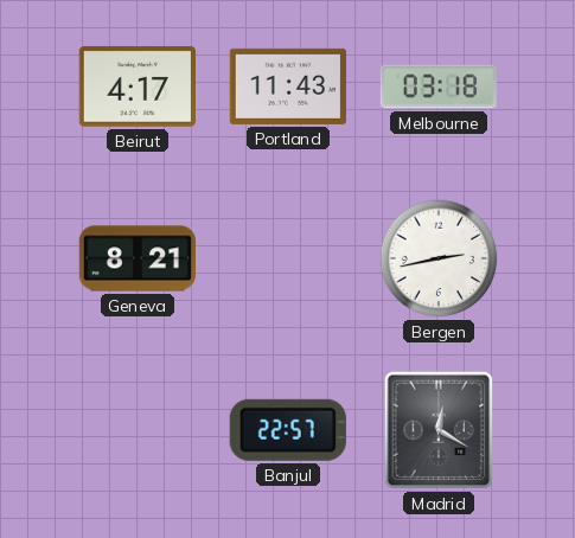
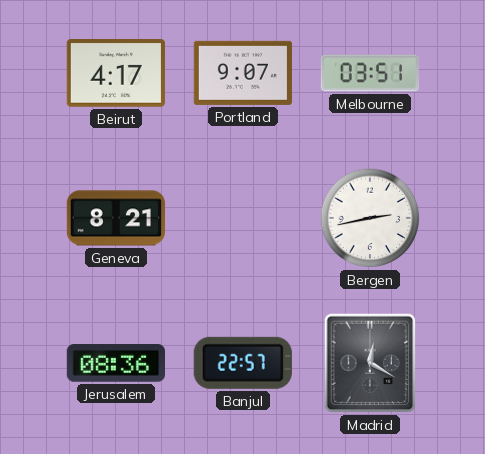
Portland: 11:43 -> 9:07
Melbourne: 03:18 -> 03:51
Jerusalem: none -> 08:36
